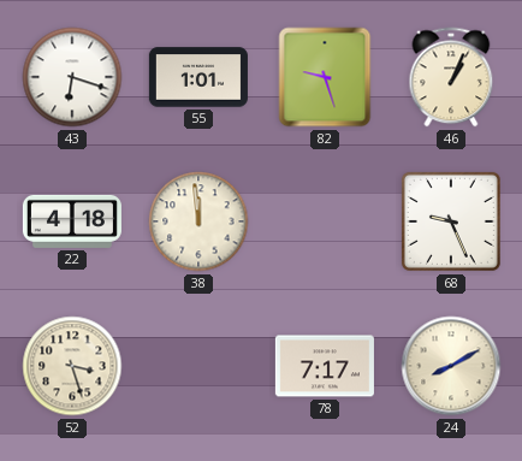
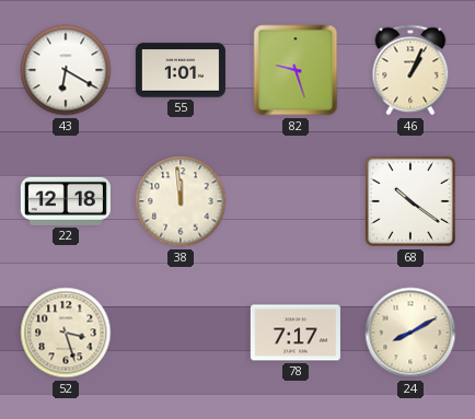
43: 6:18 -> 6:20
22: 4:18 -> 12:18
68: 9:26 -> 10:21
